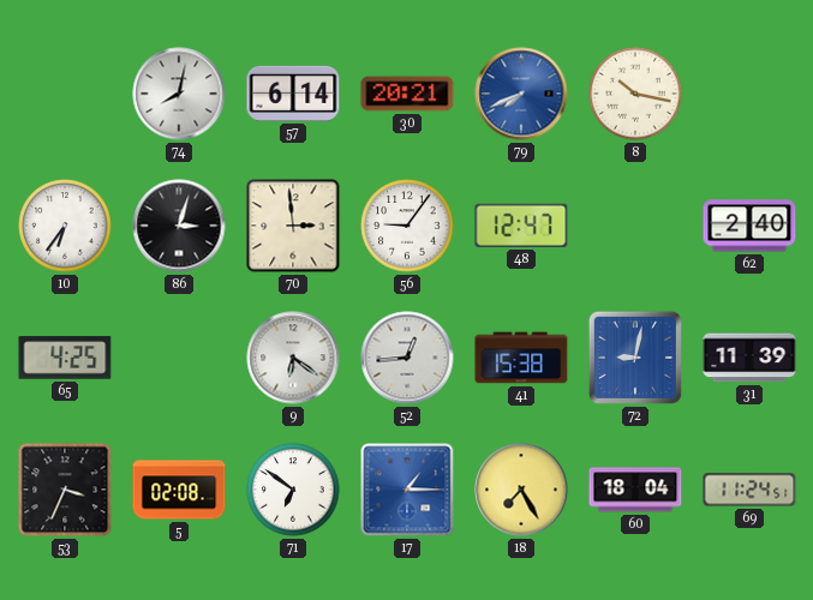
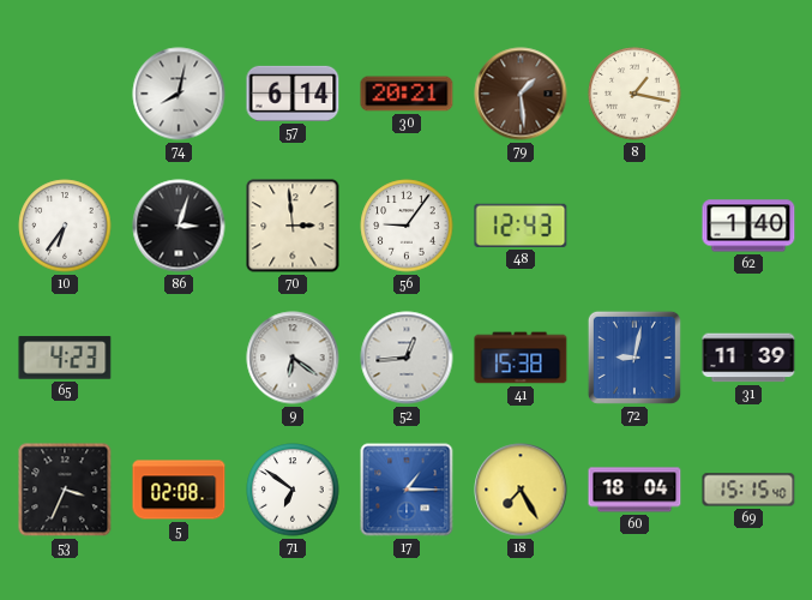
79: 7:41 -> 1:29
79 dial: blue -> brown
8: 10:17 -> 1:17
48: 12:47 -> 12:43
62: 2:40 -> 1:40
65: 4:25 -> 4:23
69: 11:24 -> 15:15
